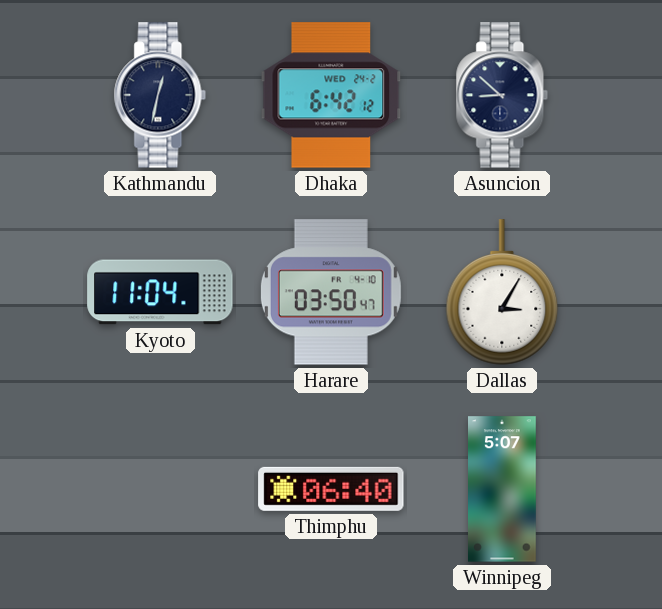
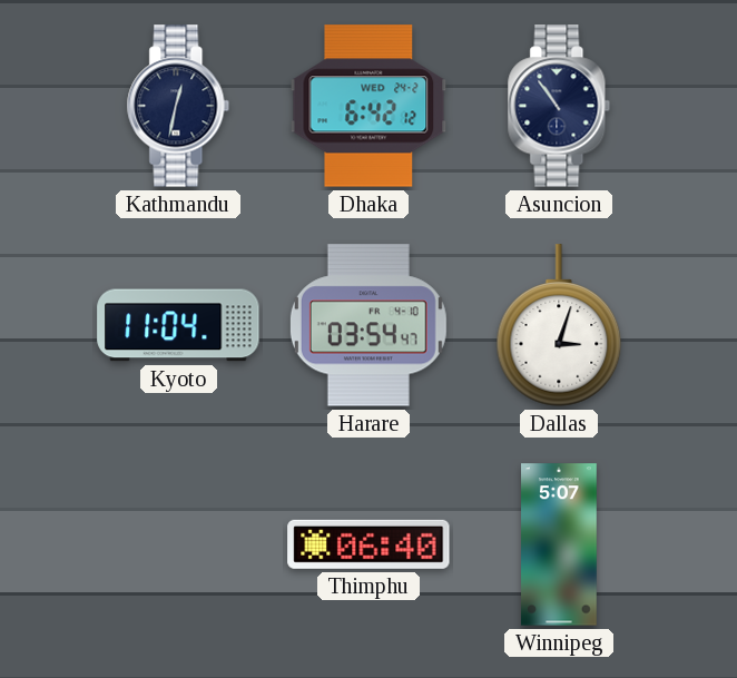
Asuncion: 8:52 -> 10:54
Harare: 03:50 -> 03:54
Dallas: 3:05 -> 3:03
